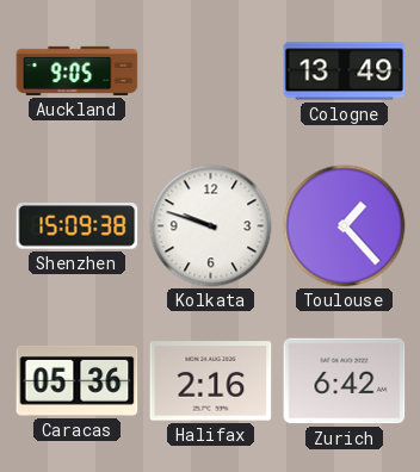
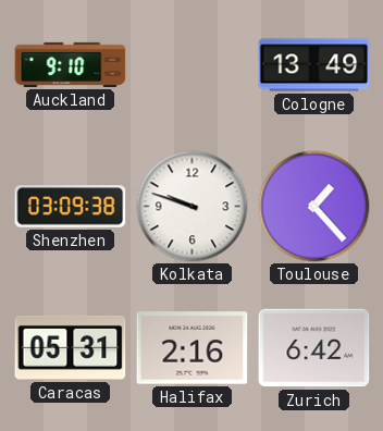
Auckland: 9:05 -> 9:10
Shenzhen: 15:09 -> 03:09
Caracas: 05:36 -> 05:31
